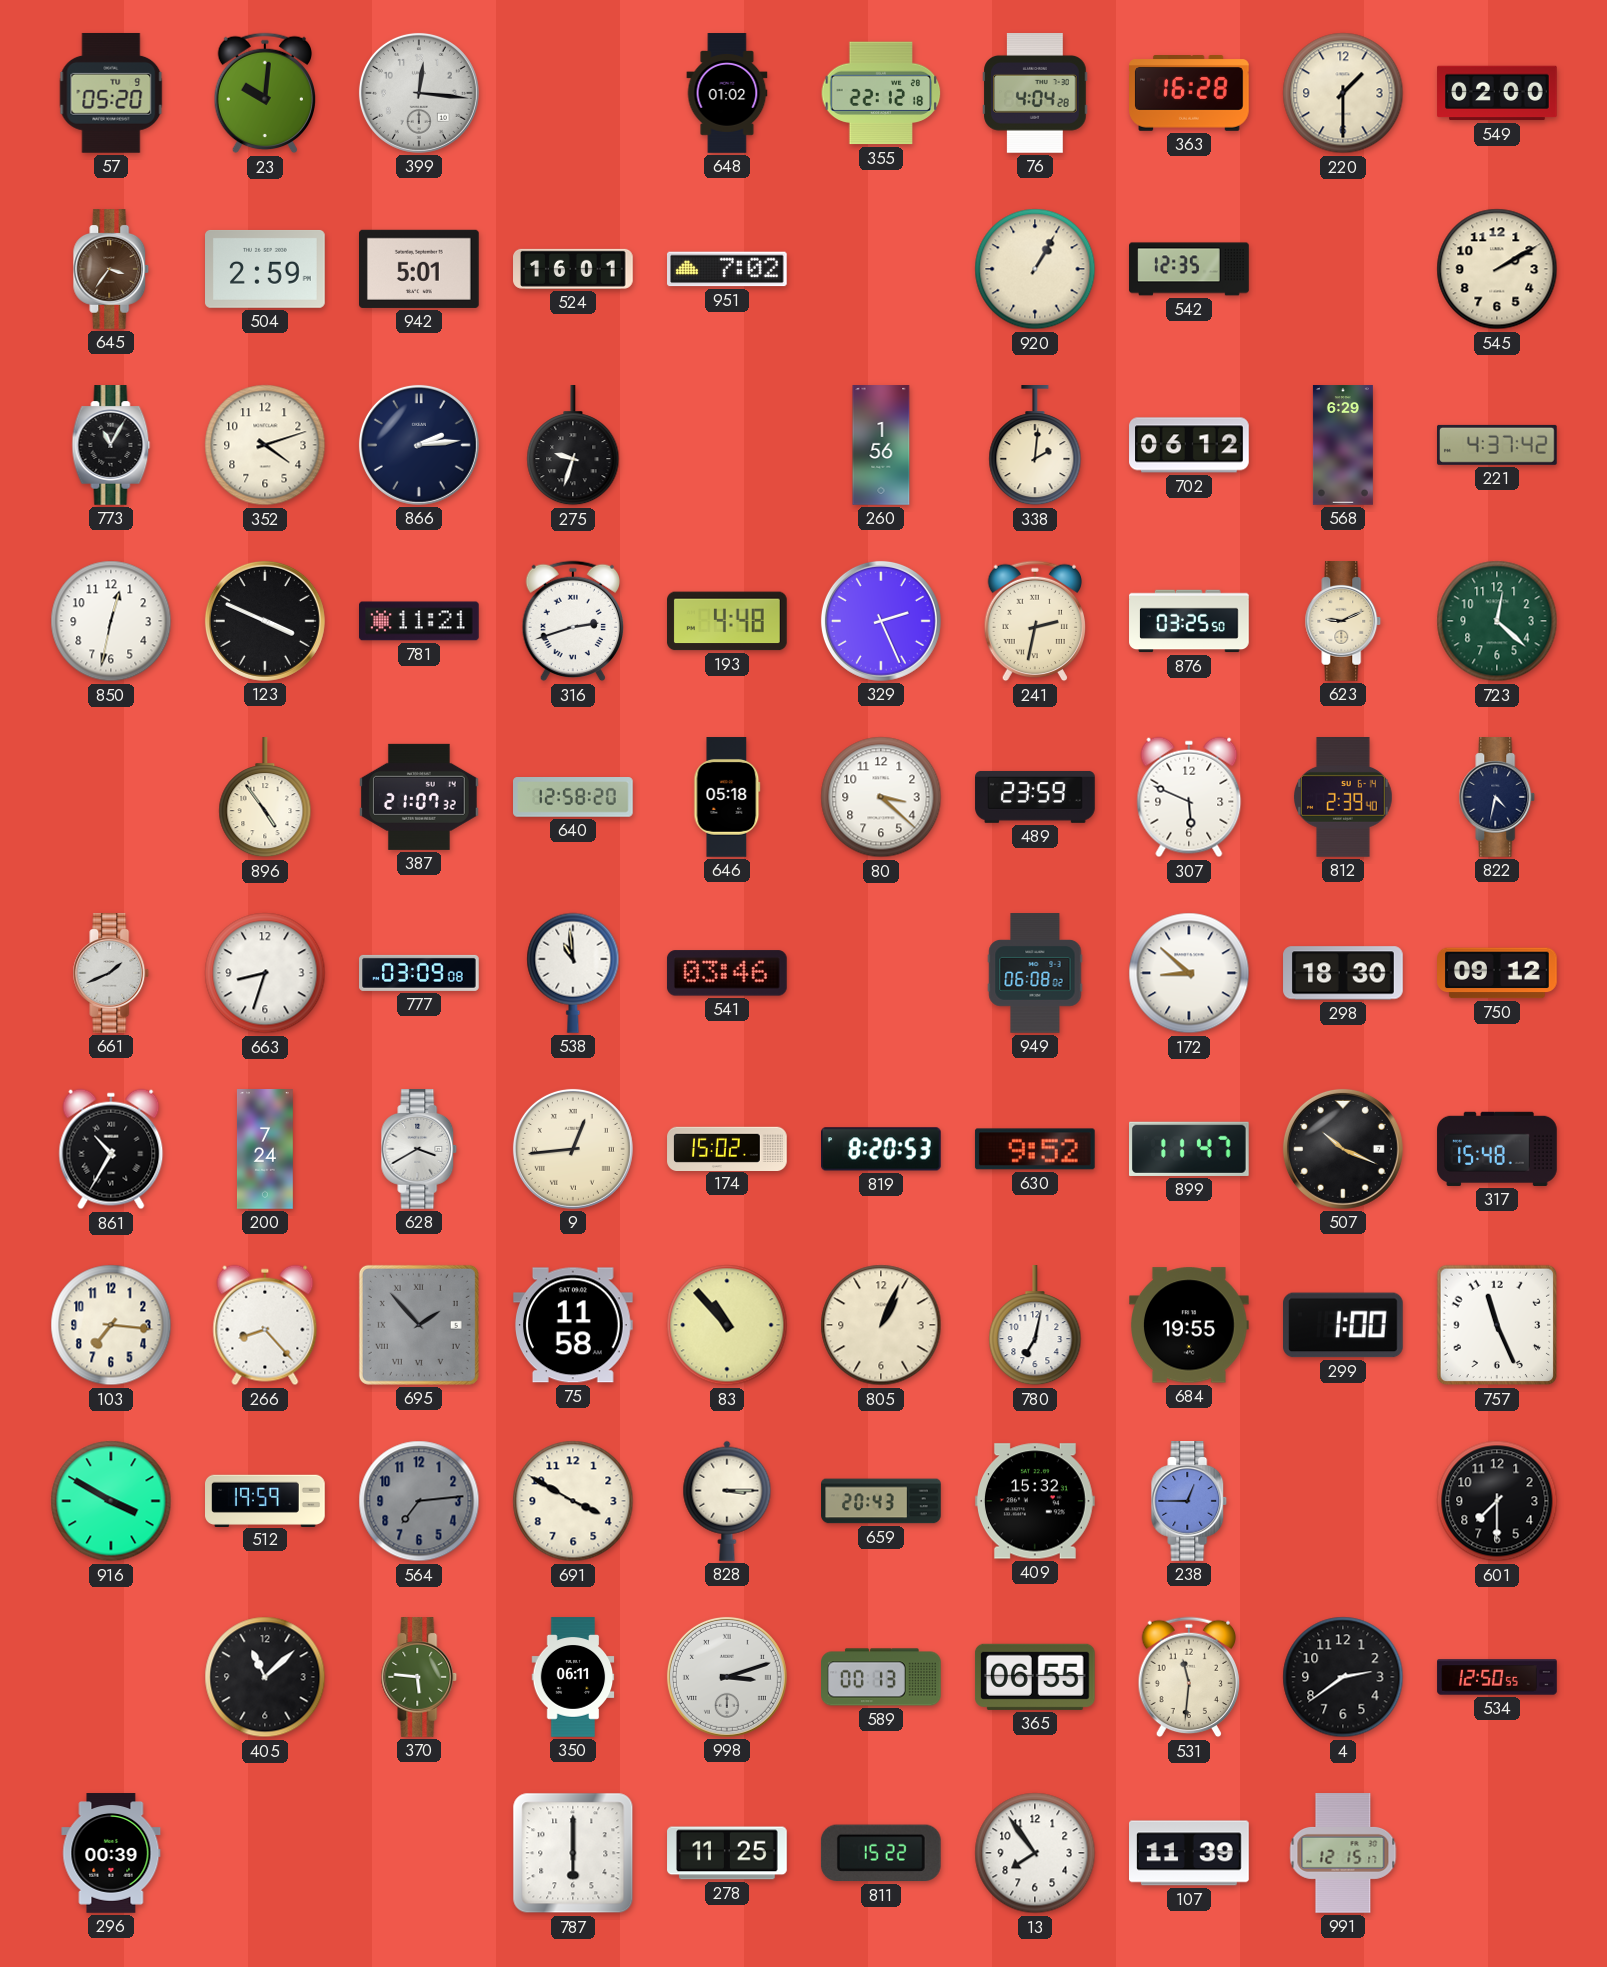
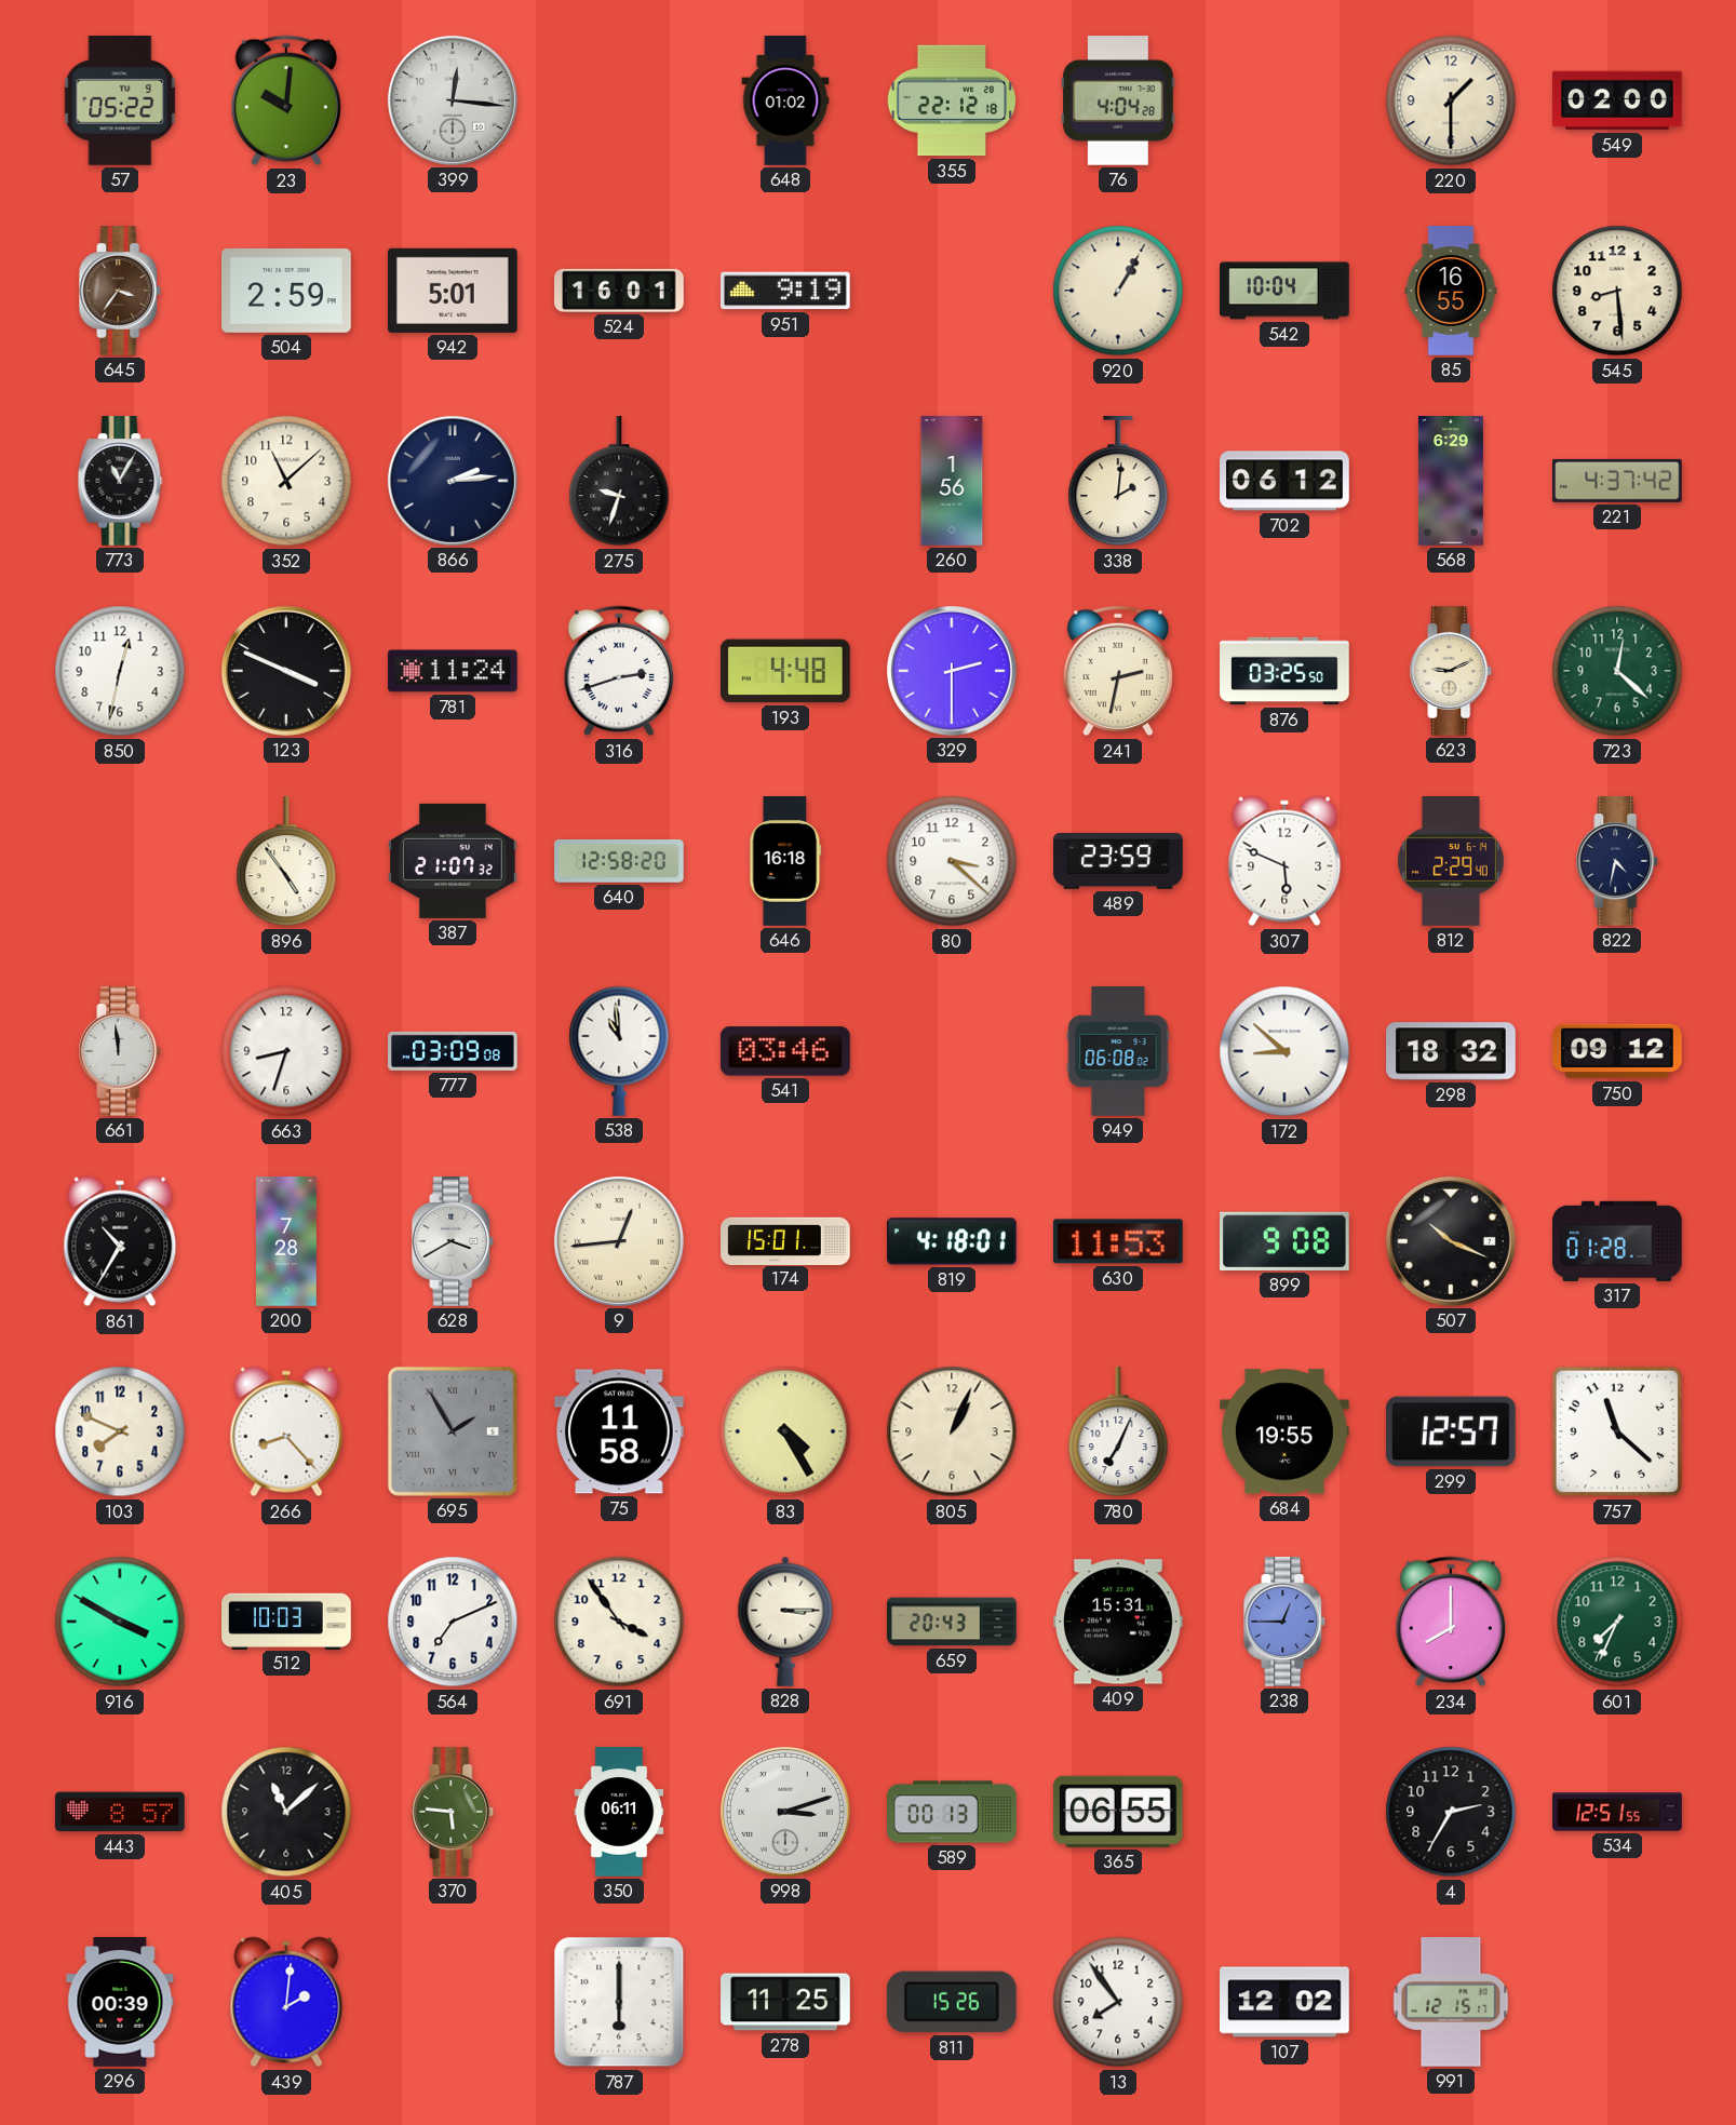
57: 05:20 -> 05:22
363: 16:28 -> none
951: 7:02 -> 9:19
542: 12:35 -> 10:04
85: none -> 16:55
545: 2:10 -> 8:29
352: 4:12 -> 11:08
781: 11:21 -> 11:24
329: 2:26 -> 2:30
646: 05:18 -> 16:18
812: 2:39 -> 2:29
661: 1:41 -> 11:59
298: 18:30 -> 18:32
200: 7:24 -> 7:28
174: 15:02 -> 15:01
819: 8:20 -> 4:18
630: 9:52 -> 11:53
899: 11:47 -> 9:08
317: 15:48 -> 01:28
103: 7:16 -> 7:49
695: 1:53 -> 1:55
83: 10:53 -> 4:25
780: 7:02 -> 7:04
299: 1:00 -> 12:57
757: 11:26 -> 11:22
512: 19:59 -> 10:03
564: 7:14 -> 7:11
564 dial: grey -> white
691: 3:50 -> 3:54
409: 15:32 -> 15:31
234: none -> 8:00
601: 7:30 -> 7:34
601 dial: black -> green
443: none -> 8:57
531: 11:31 -> none
4: 2:39 -> 2:35
534: 12:50 -> 12:51
439: none -> 2:01
811: 15:22 -> 15:26
107: 11:39 -> 12:02
